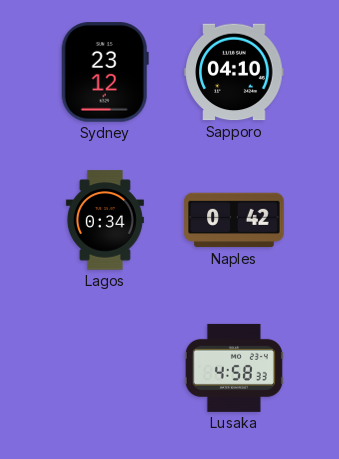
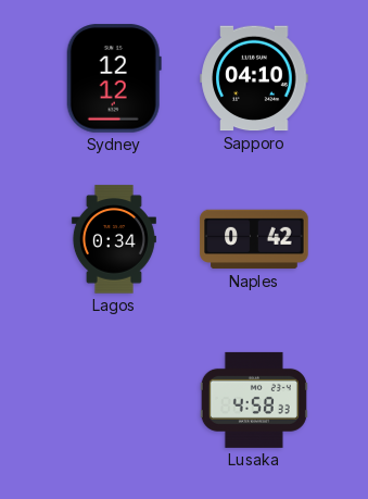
Sydney: 23:12 -> 12:12
